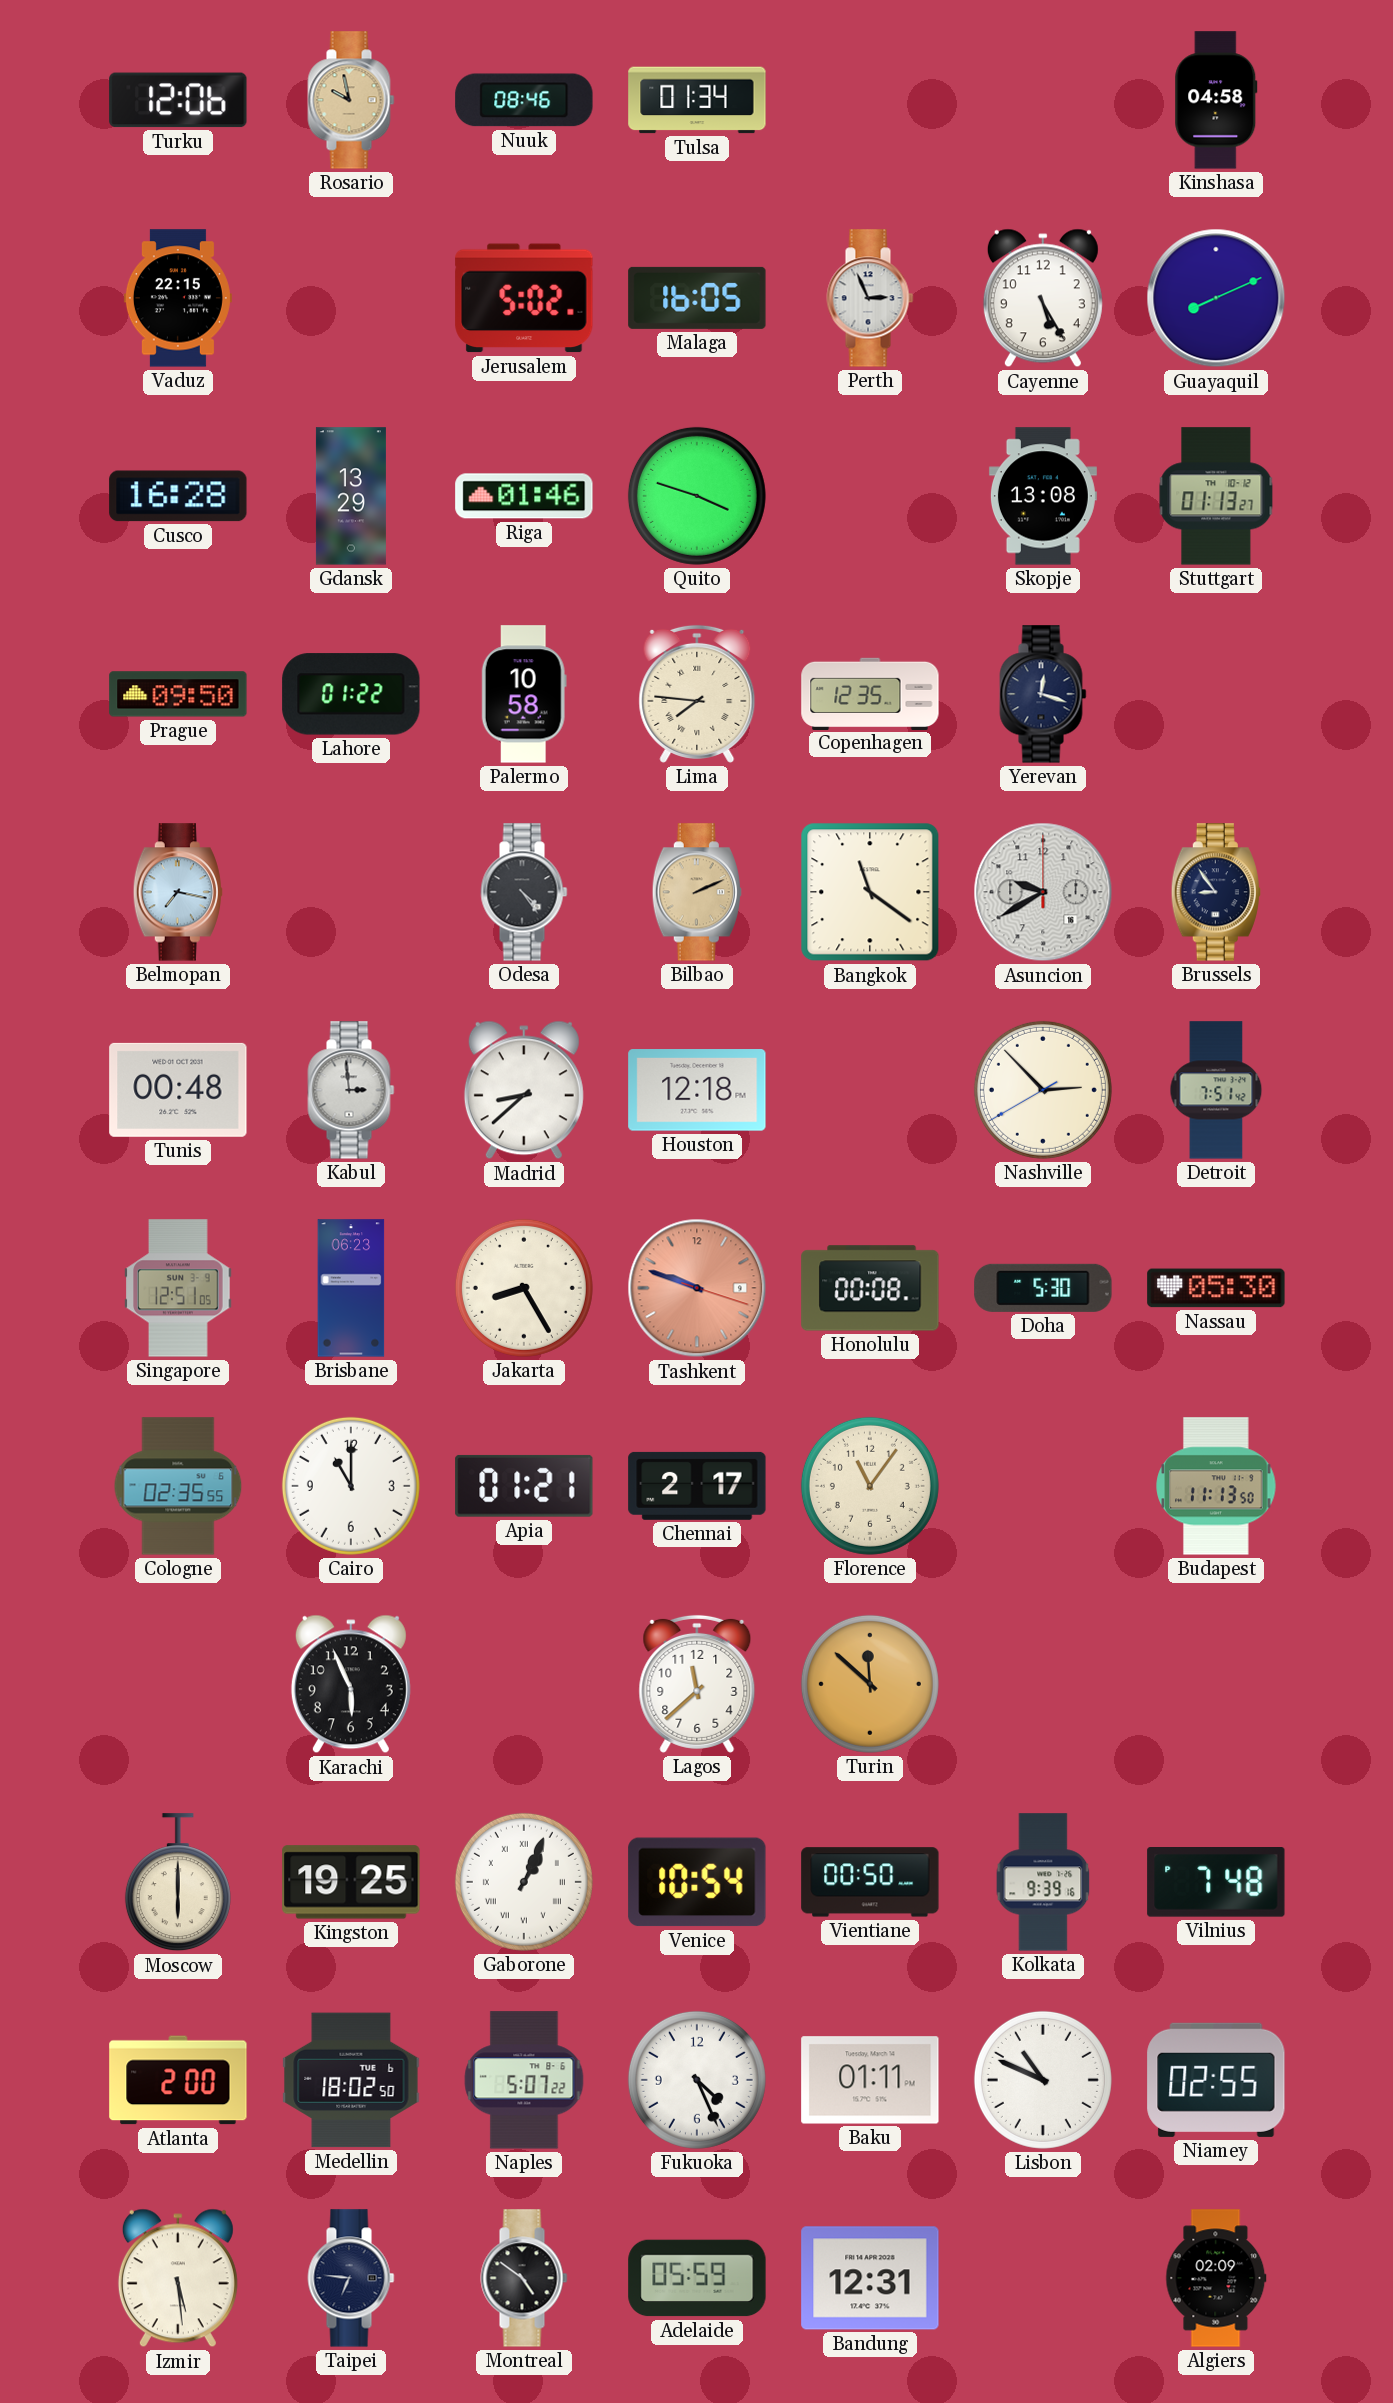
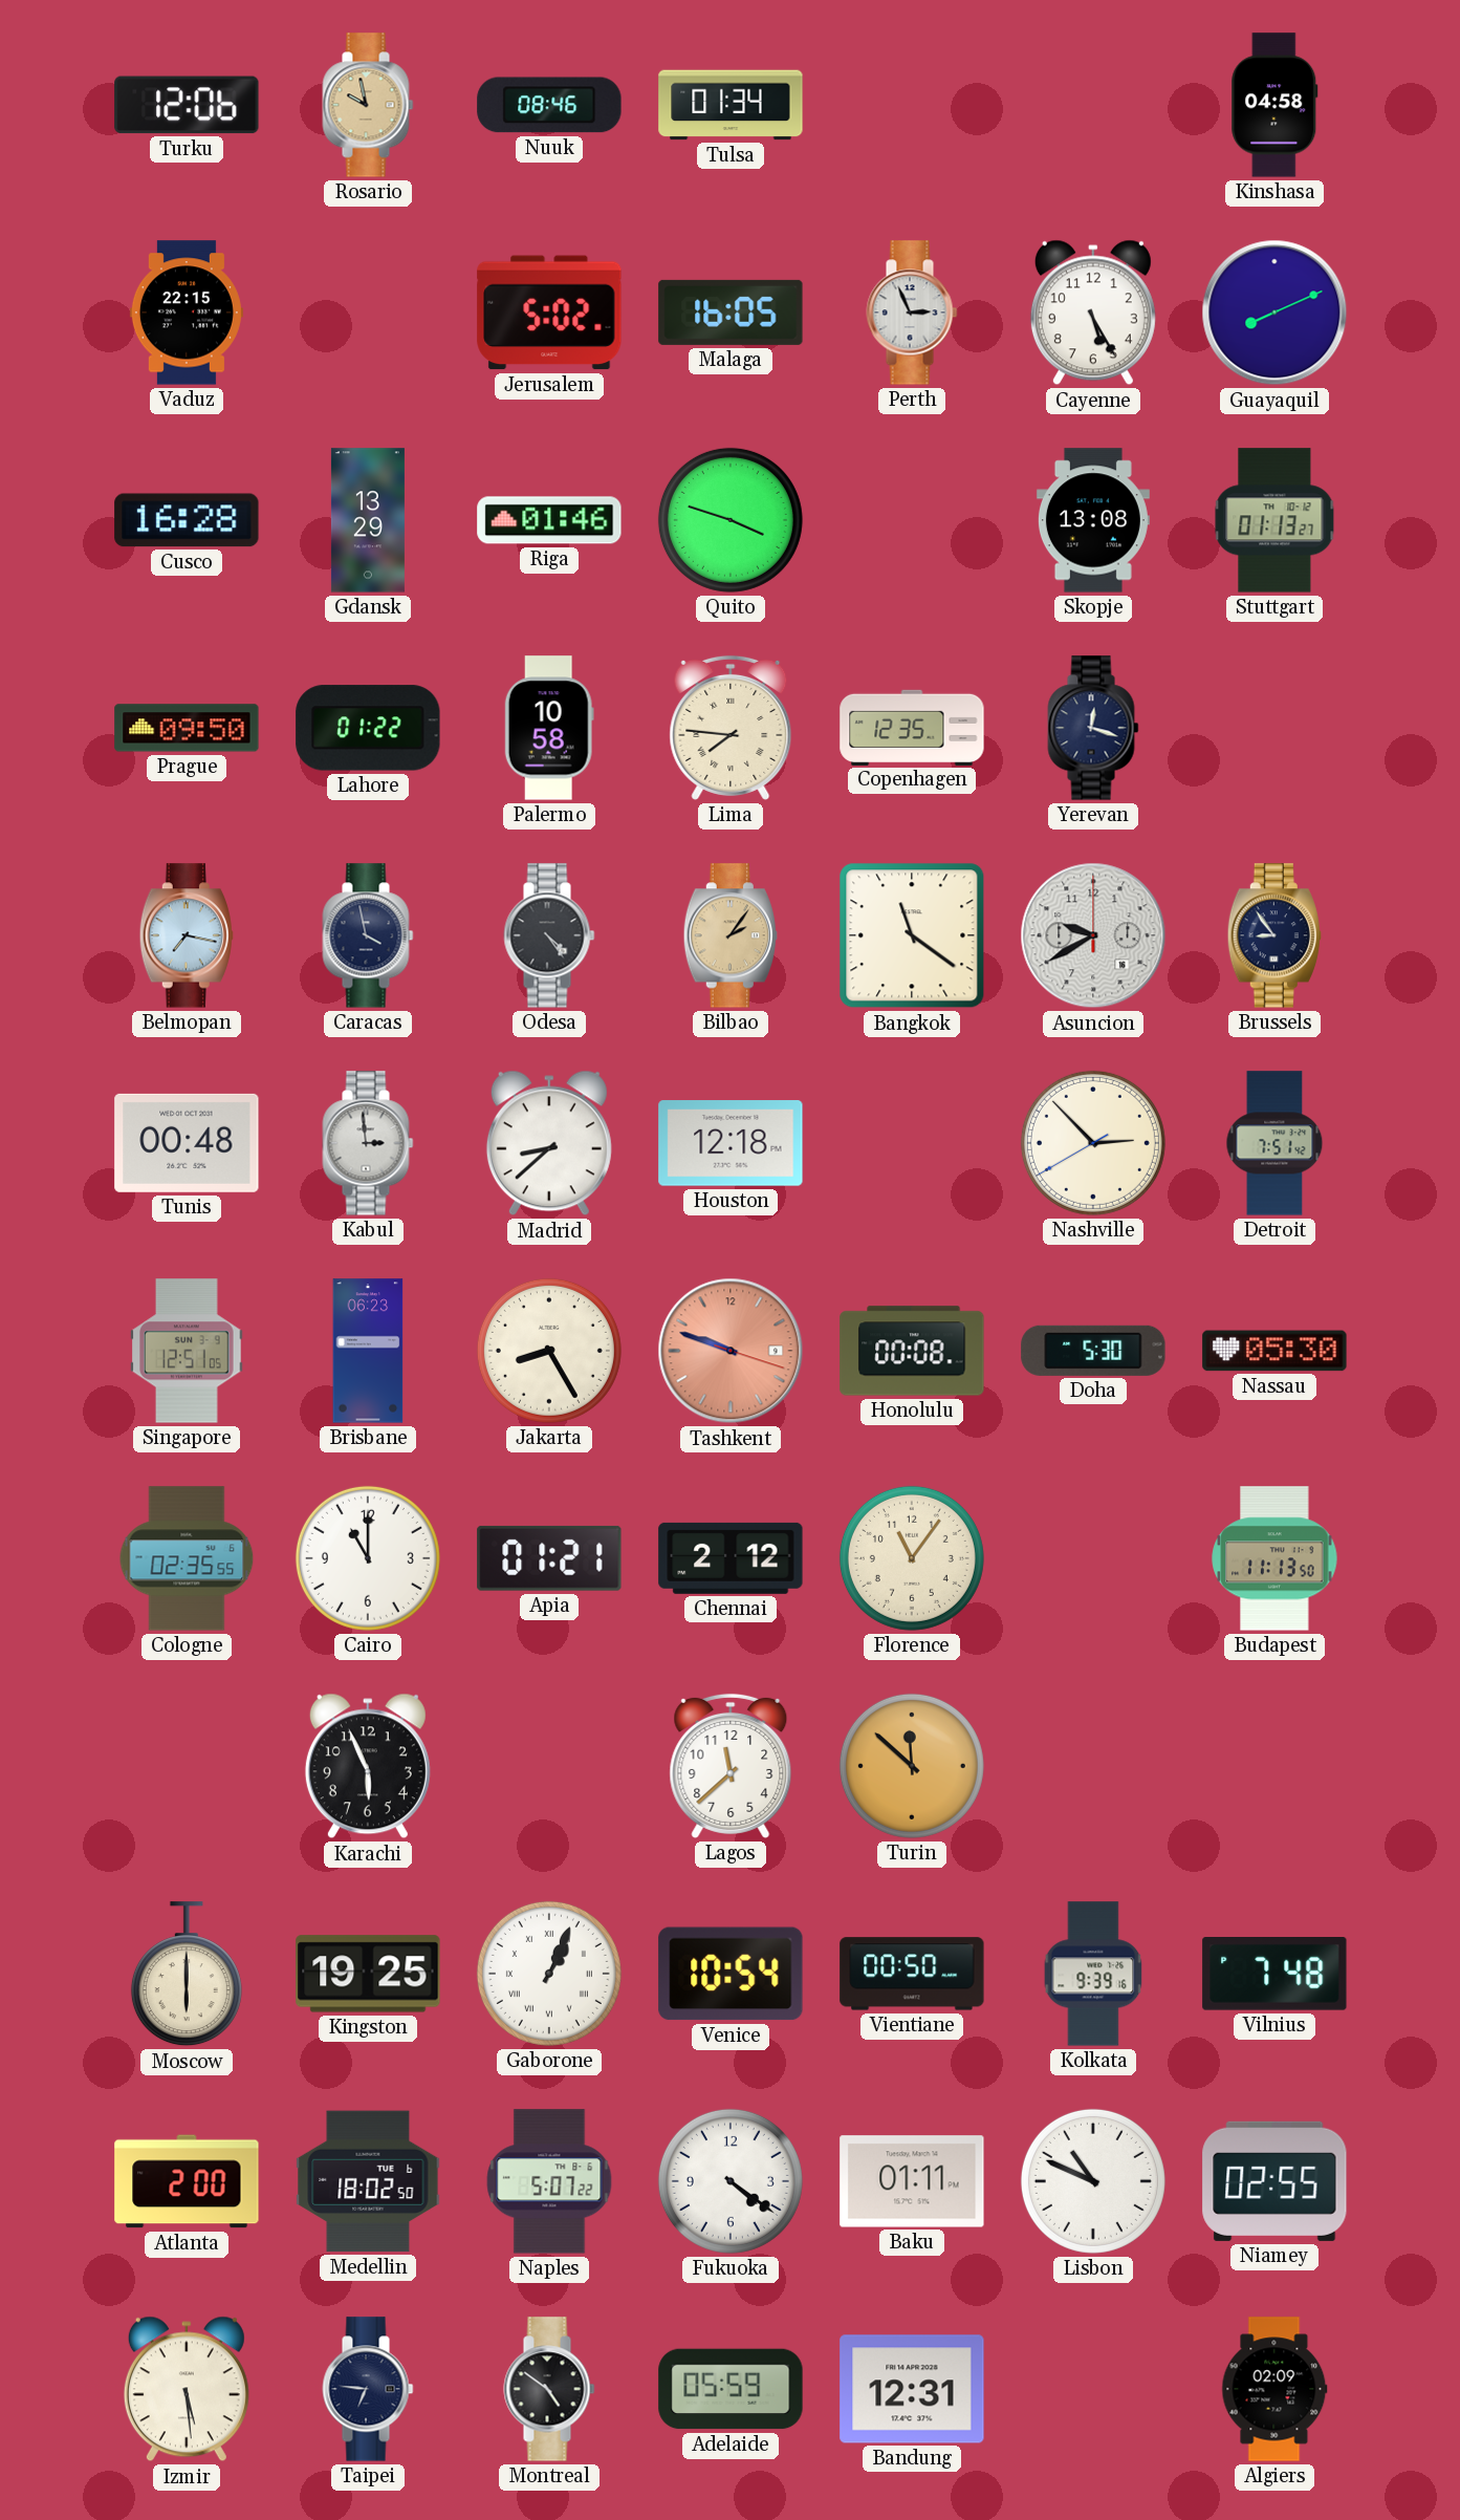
Caracas: none -> 3:58
Bilbao: 2:11 -> 2:06
Chennai: 2:17 -> 2:12
Fukuoka: 4:26 -> 4:21
